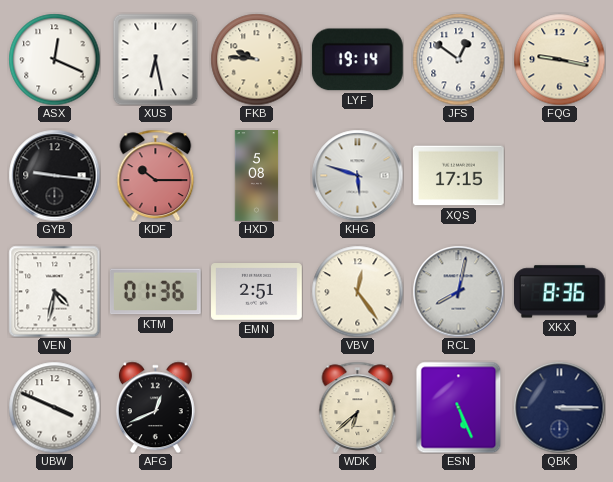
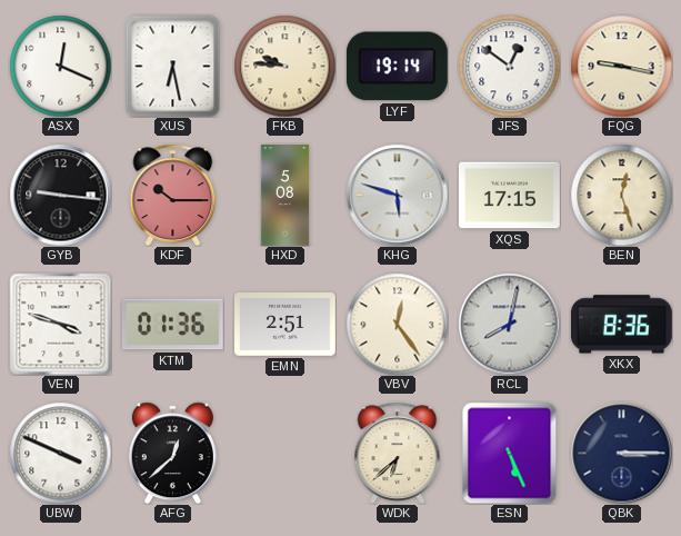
BEN: none -> 12:27
VEN: 4:32 -> 3:48
AFG: 12:41 -> 12:38
